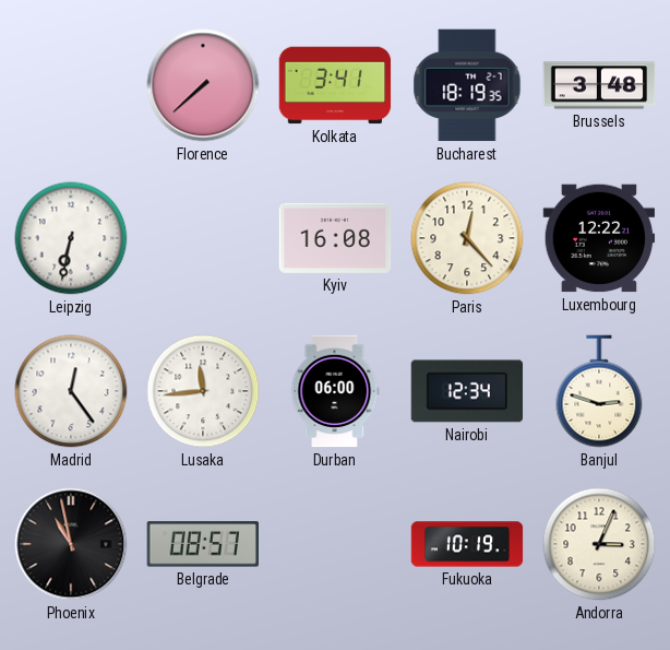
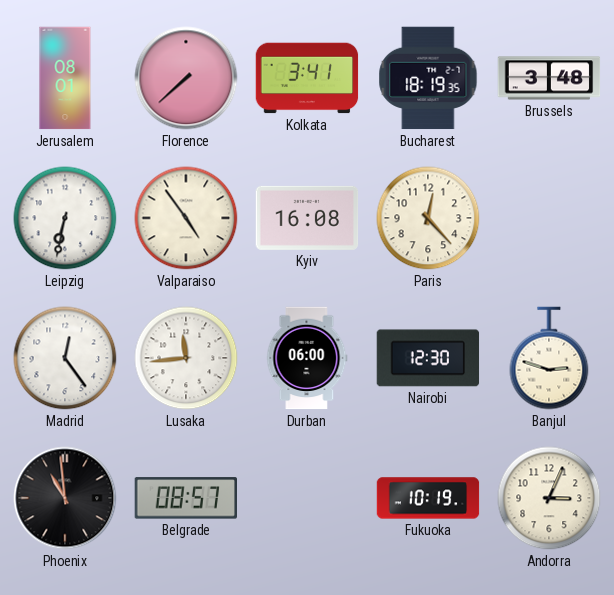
Jerusalem: none -> 08:01
Valparaiso: none -> 4:54
Luxembourg: 12:22 -> none
Nairobi: 12:34 -> 12:30
Phoenix: 10:58 -> 10:59
